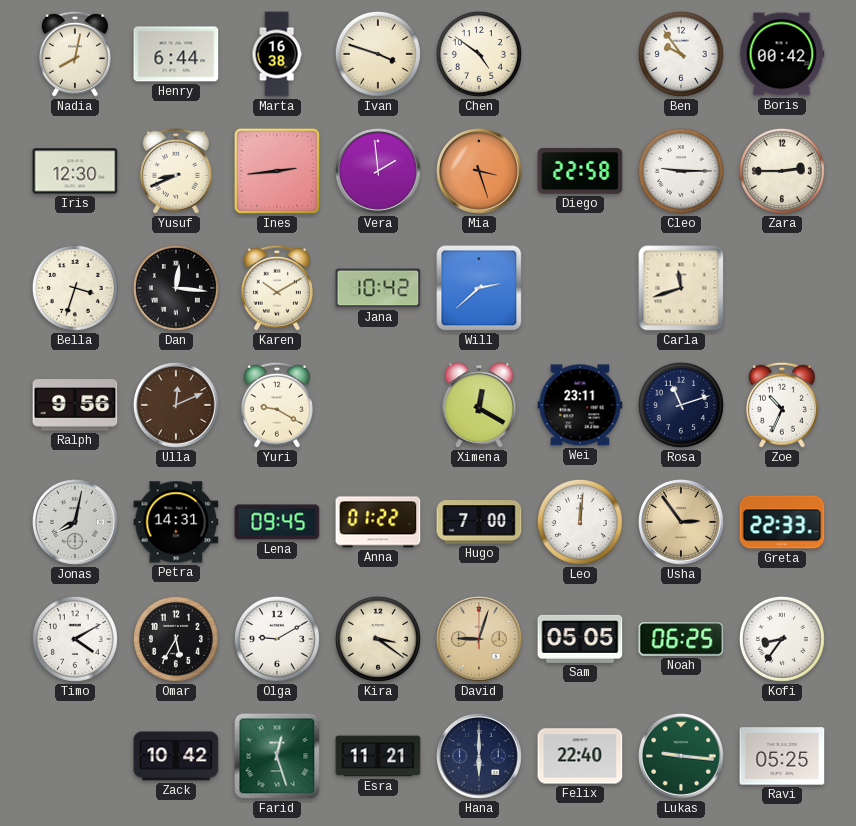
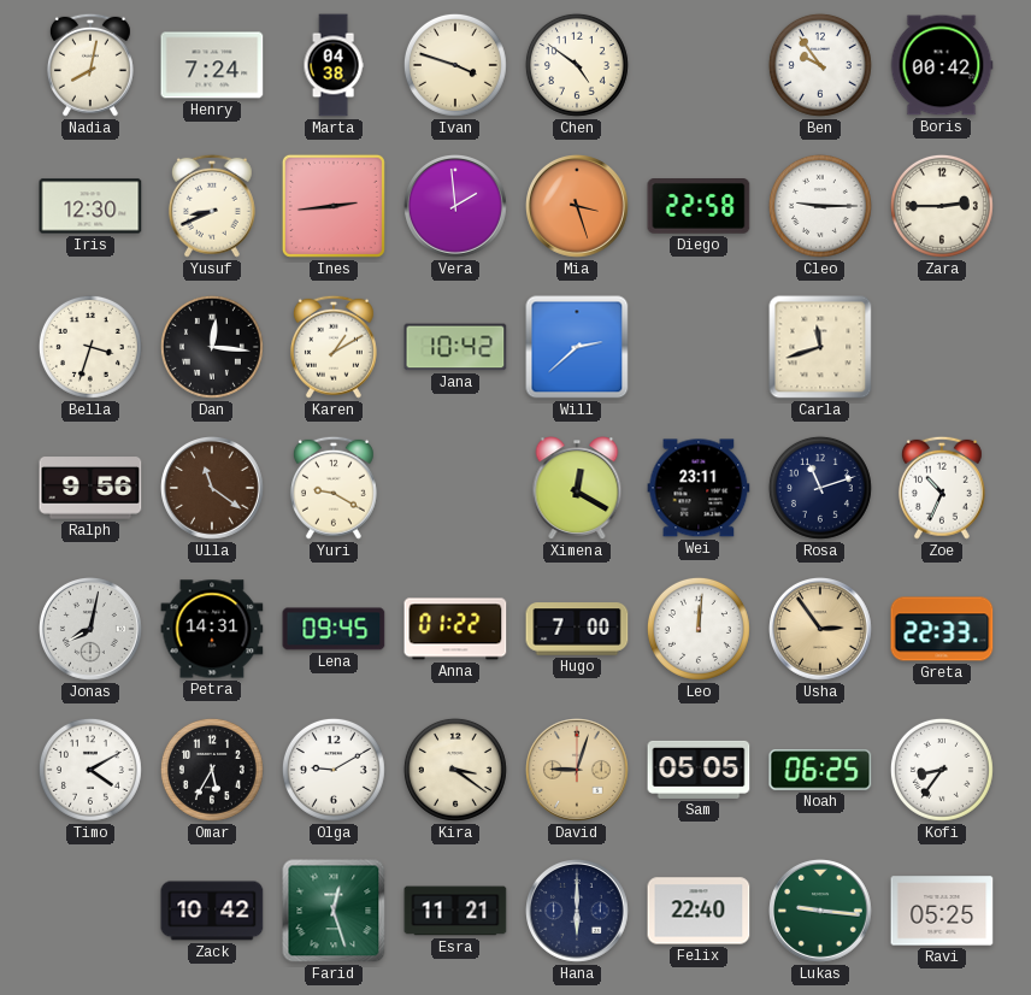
Henry: 6:44 -> 7:24
Marta: 16:38 -> 04:38
Karen: 10:10 -> 1:10
Ulla: 12:11 -> 11:21
